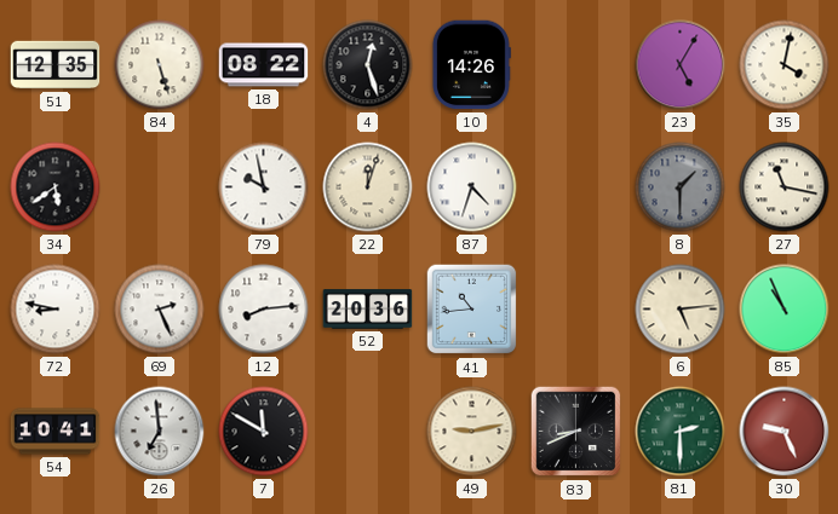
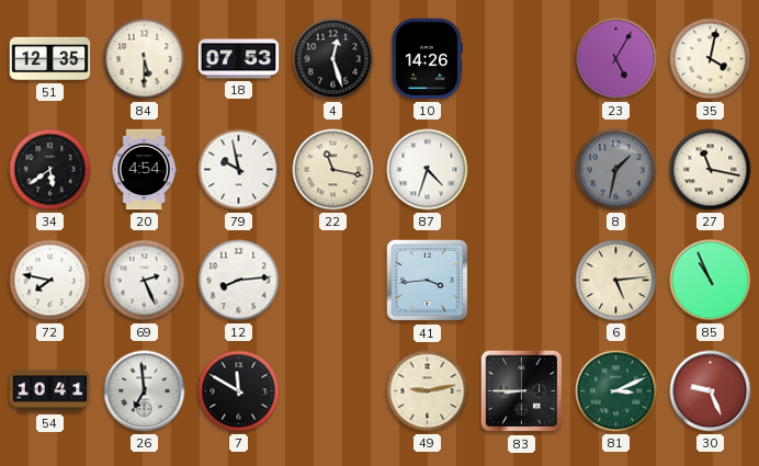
84: 5:27 -> 5:30
18: 08:22 -> 07:53
20: none -> 4:54
22: 12:03 -> 11:17
8: 1:30 -> 1:32
72: 8:47 -> 7:47
52: 20:36 -> none
41: 10:44 -> 3:44
83: 8:41 -> 8:45
81: 2:30 -> 3:11
